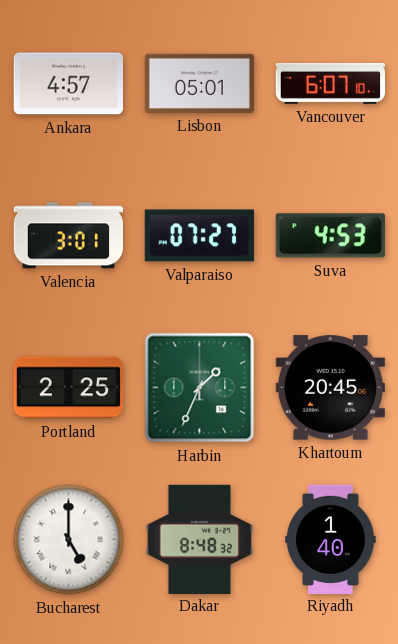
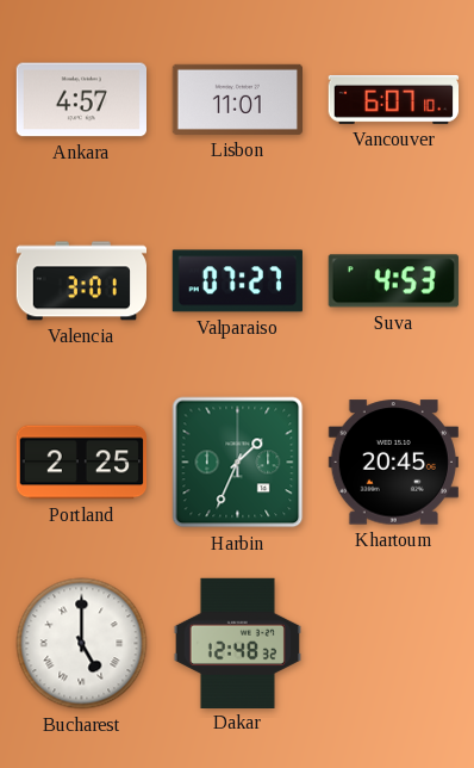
Lisbon: 05:01 -> 11:01
Dakar: 8:48 -> 12:48
Riyadh: 1:40 -> none
